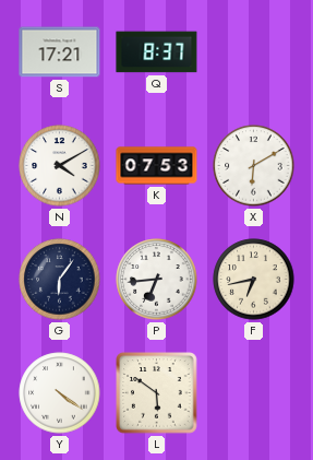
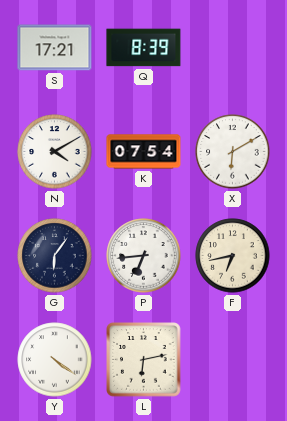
Q: 8:37 -> 8:39
K: 07:53 -> 07:54
L: 5:51 -> 6:13
